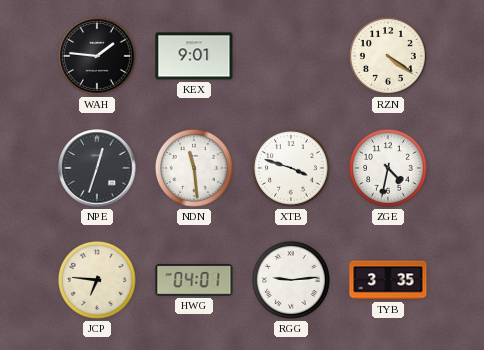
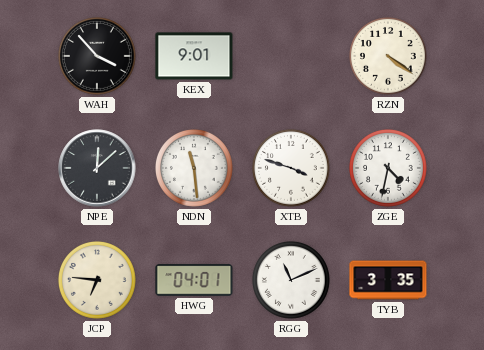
WAH: 1:46 -> 3:53
NPE: 12:33 -> 12:08
RGG: 9:14 -> 11:11
